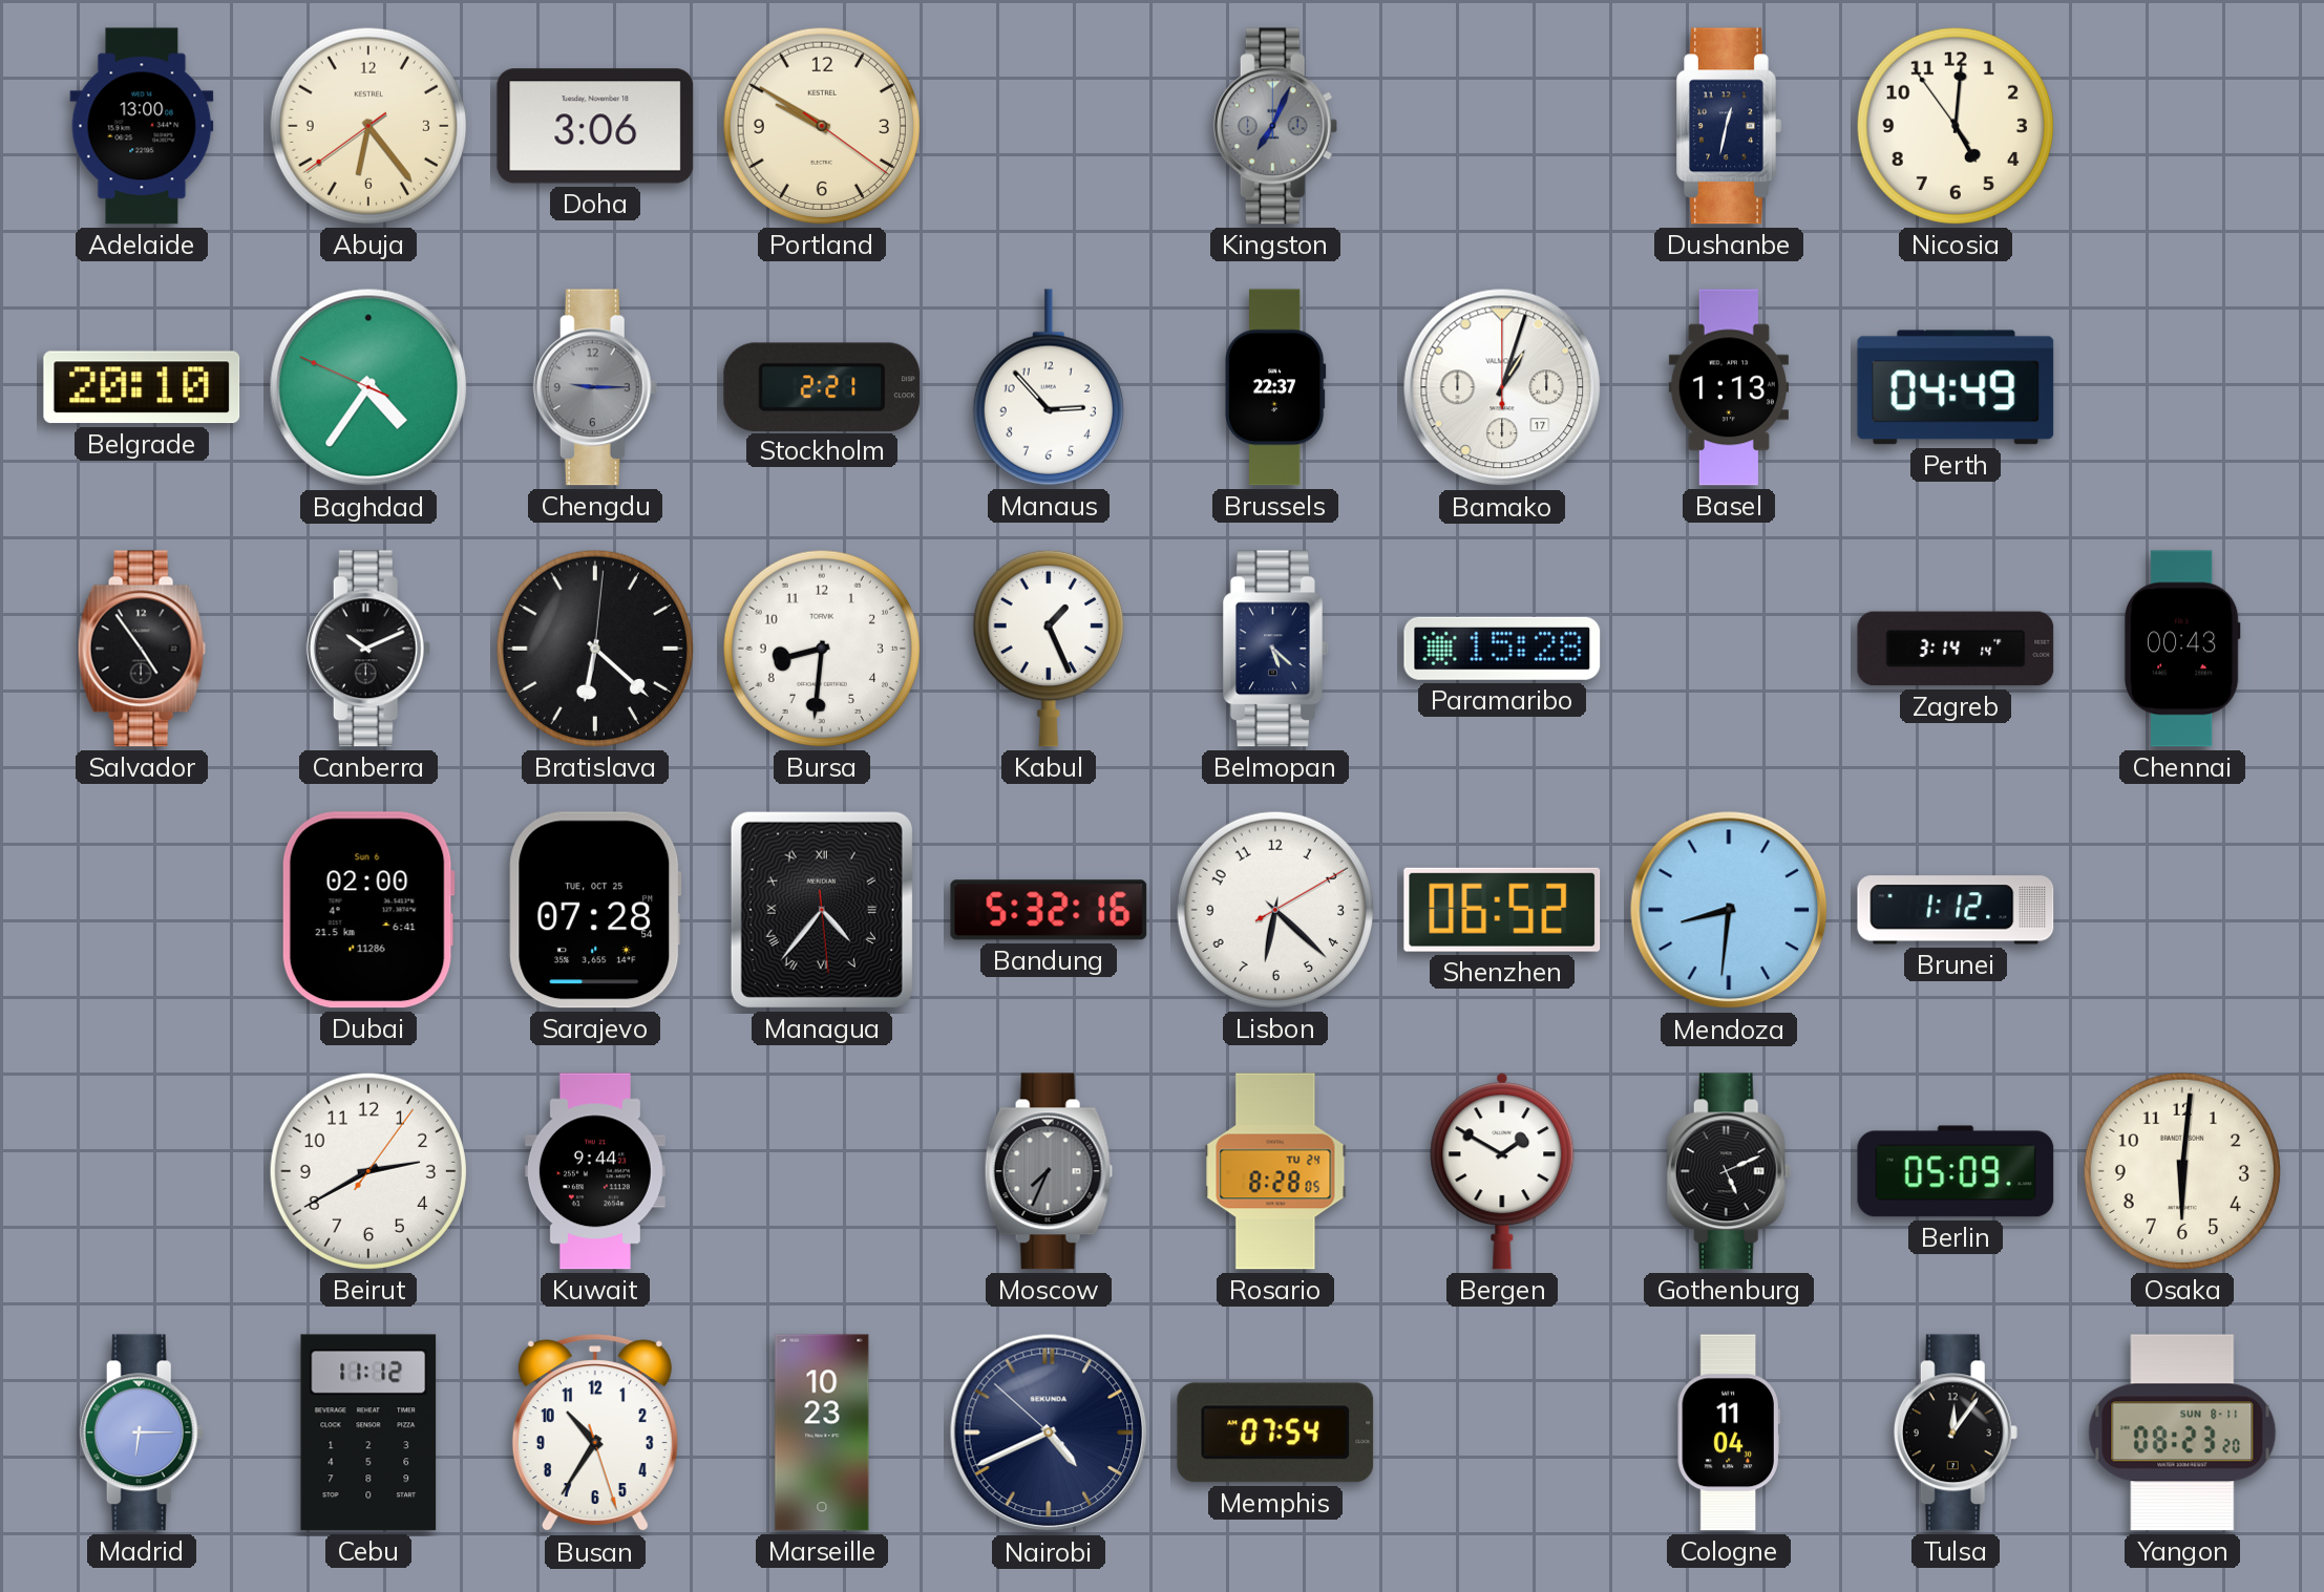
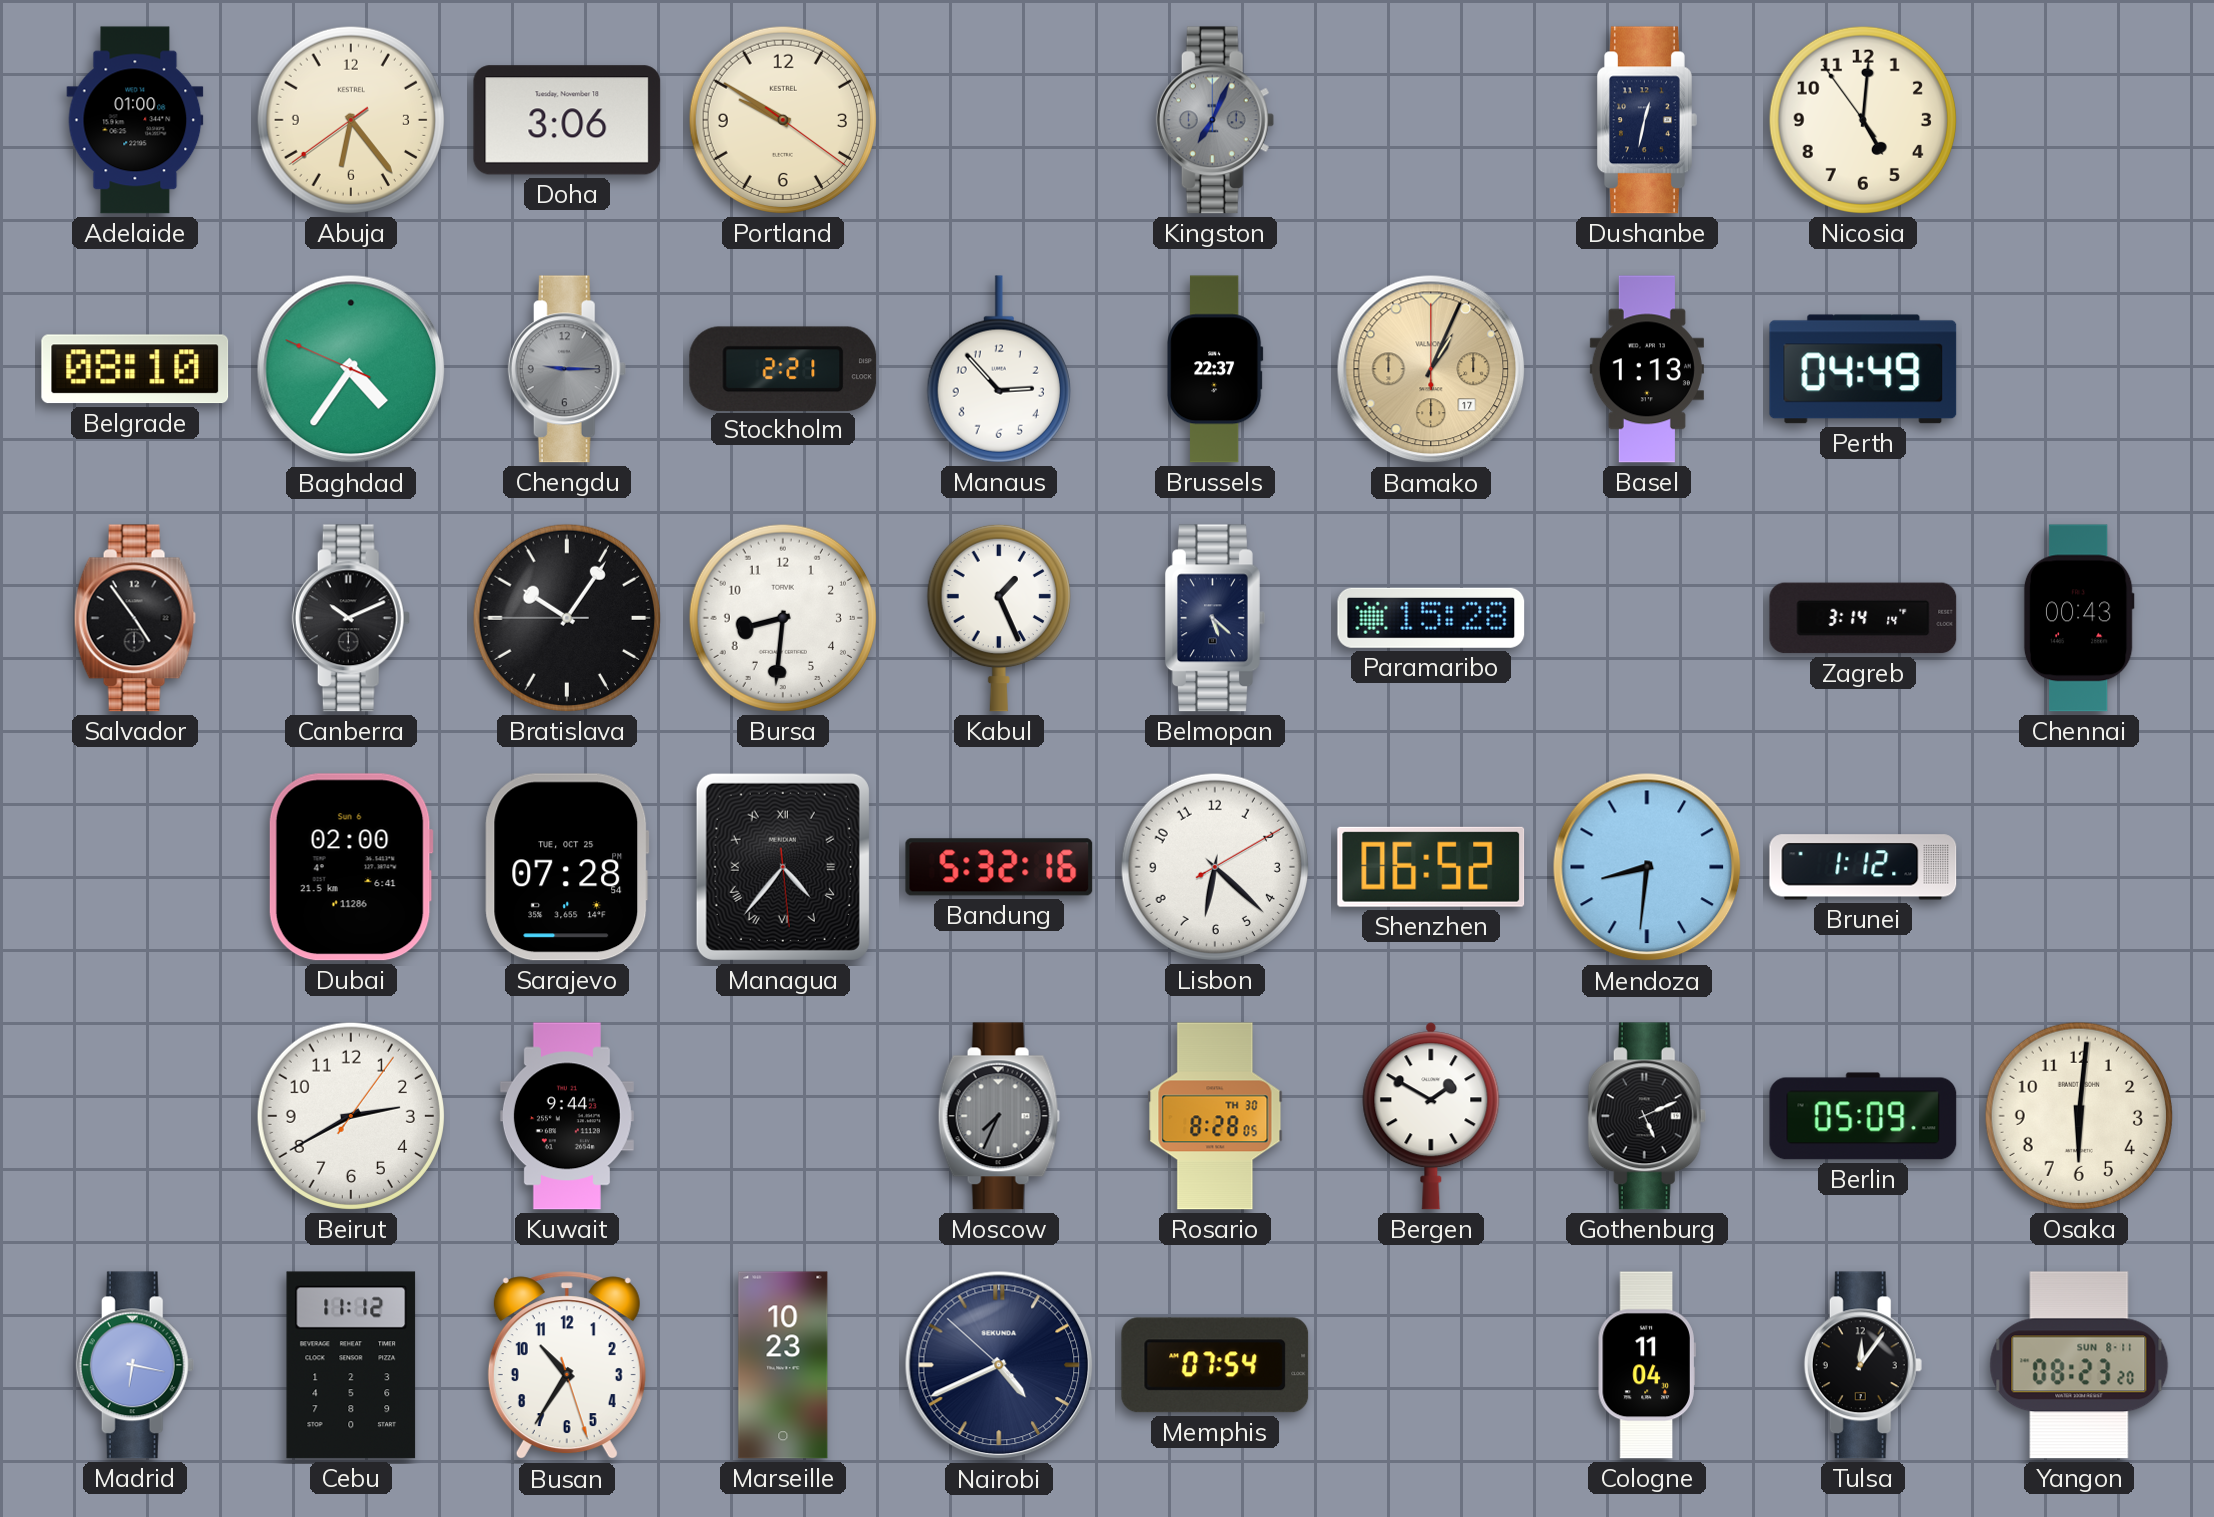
Adelaide: 13:00 -> 01:00
Belgrade: 20:10 -> 08:10
Bamako: 1:03 -> 1:04
Bamako dial: white -> champagne
Bratislava: 6:22 -> 10:05
Rosario date: TU 24 -> TH 30
Madrid: 6:15 -> 6:17
